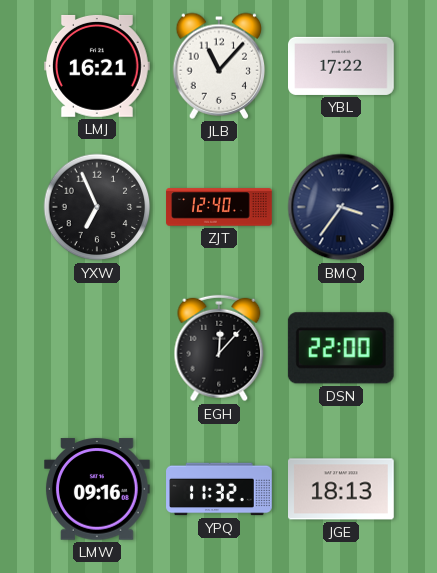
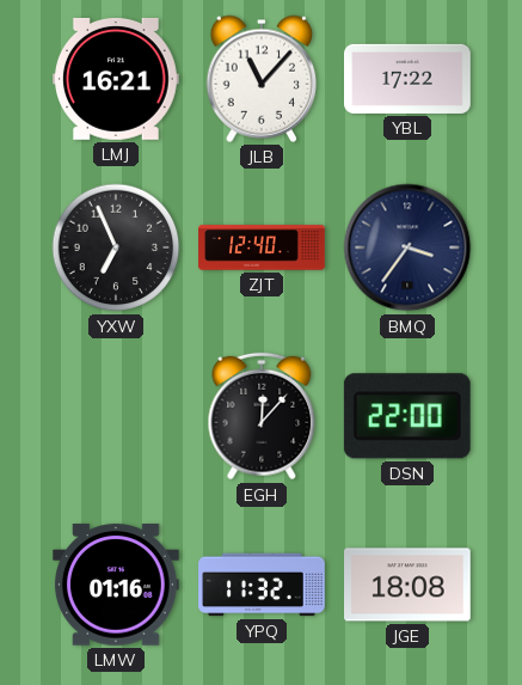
LMW: 09:16 -> 01:16
JGE: 18:13 -> 18:08
